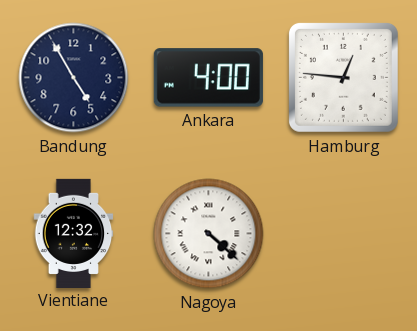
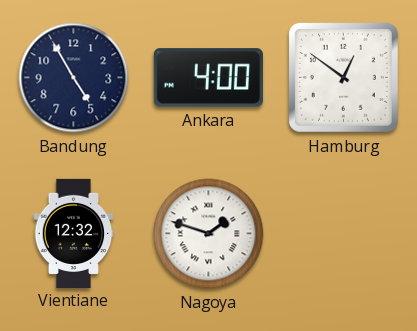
Hamburg: 12:46 -> 12:51
Nagoya: 4:22 -> 1:48
